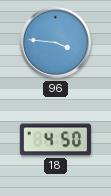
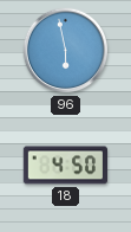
96: 3:46 -> 5:58
